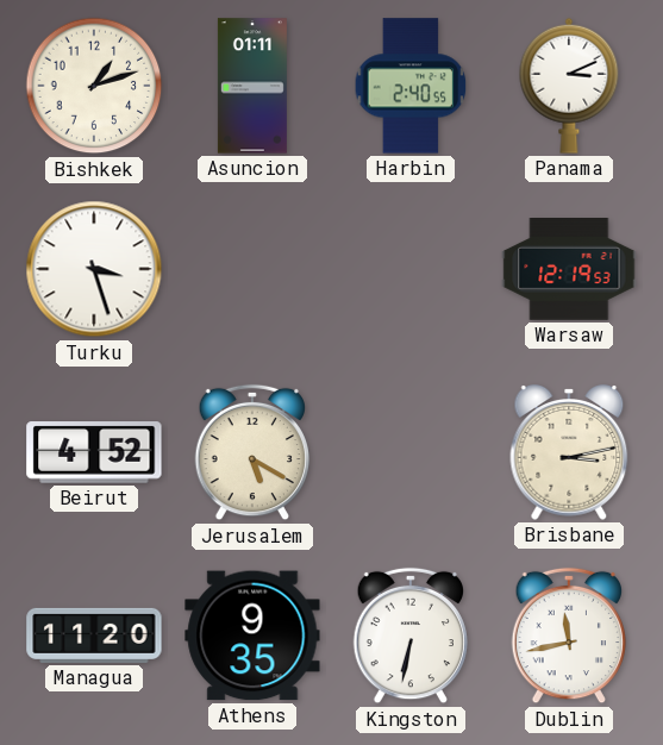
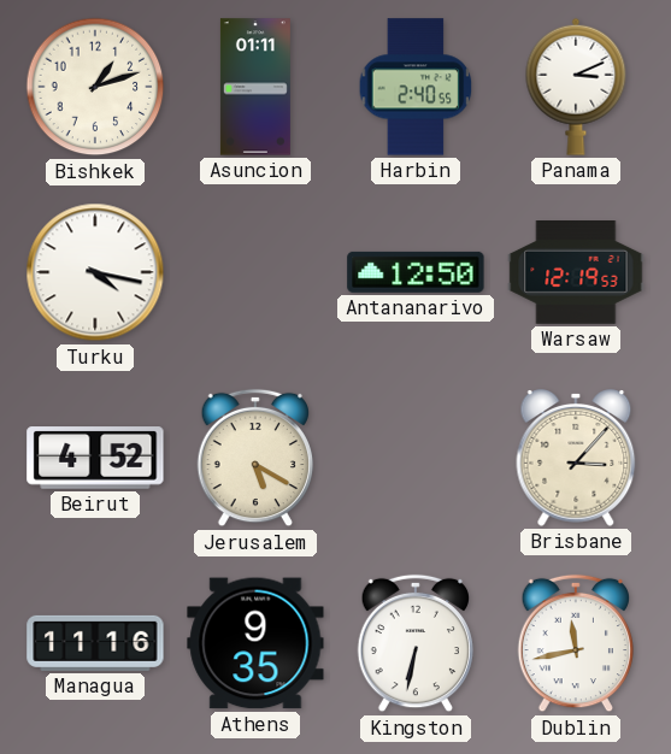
Turku: 3:27 -> 4:17
Antananarivo: none -> 12:50
Brisbane: 3:13 -> 3:07
Managua: 11:20 -> 11:16
